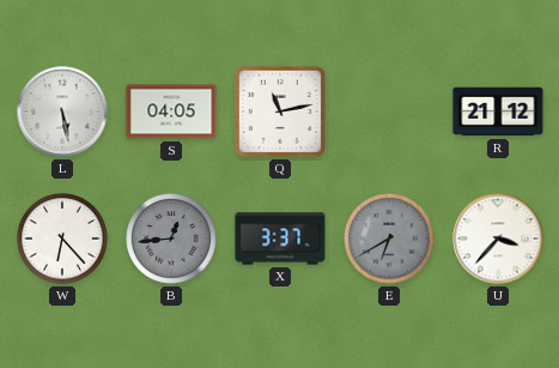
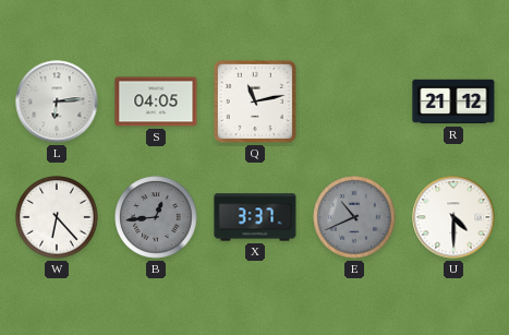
L: 5:28 -> 6:14
E: 6:40 -> 10:41
U: 3:37 -> 4:30
